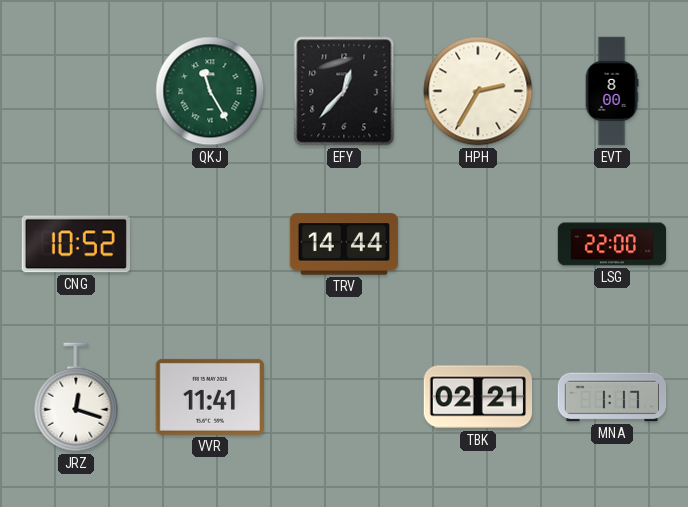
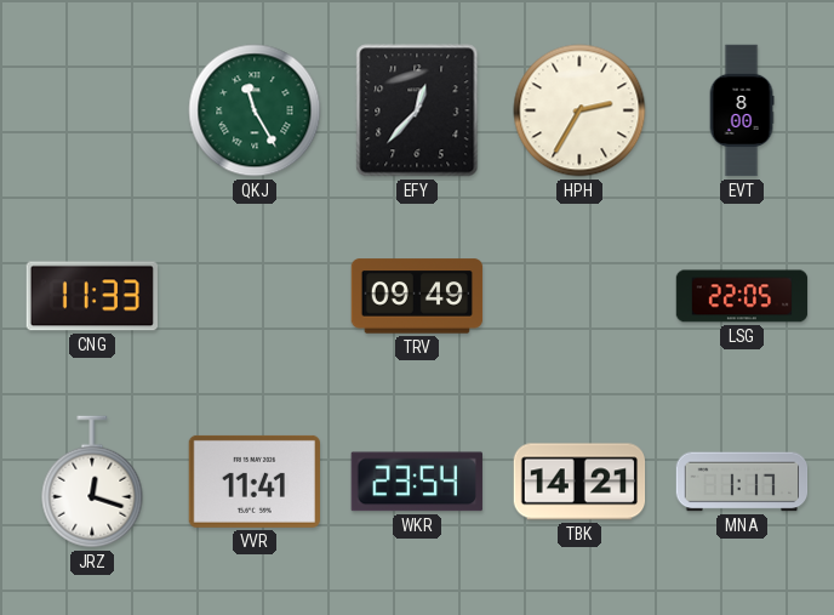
CNG: 10:52 -> 11:33
TRV: 14:44 -> 09:49
LSG: 22:00 -> 22:05
WKR: none -> 23:54
TBK: 02:21 -> 14:21
